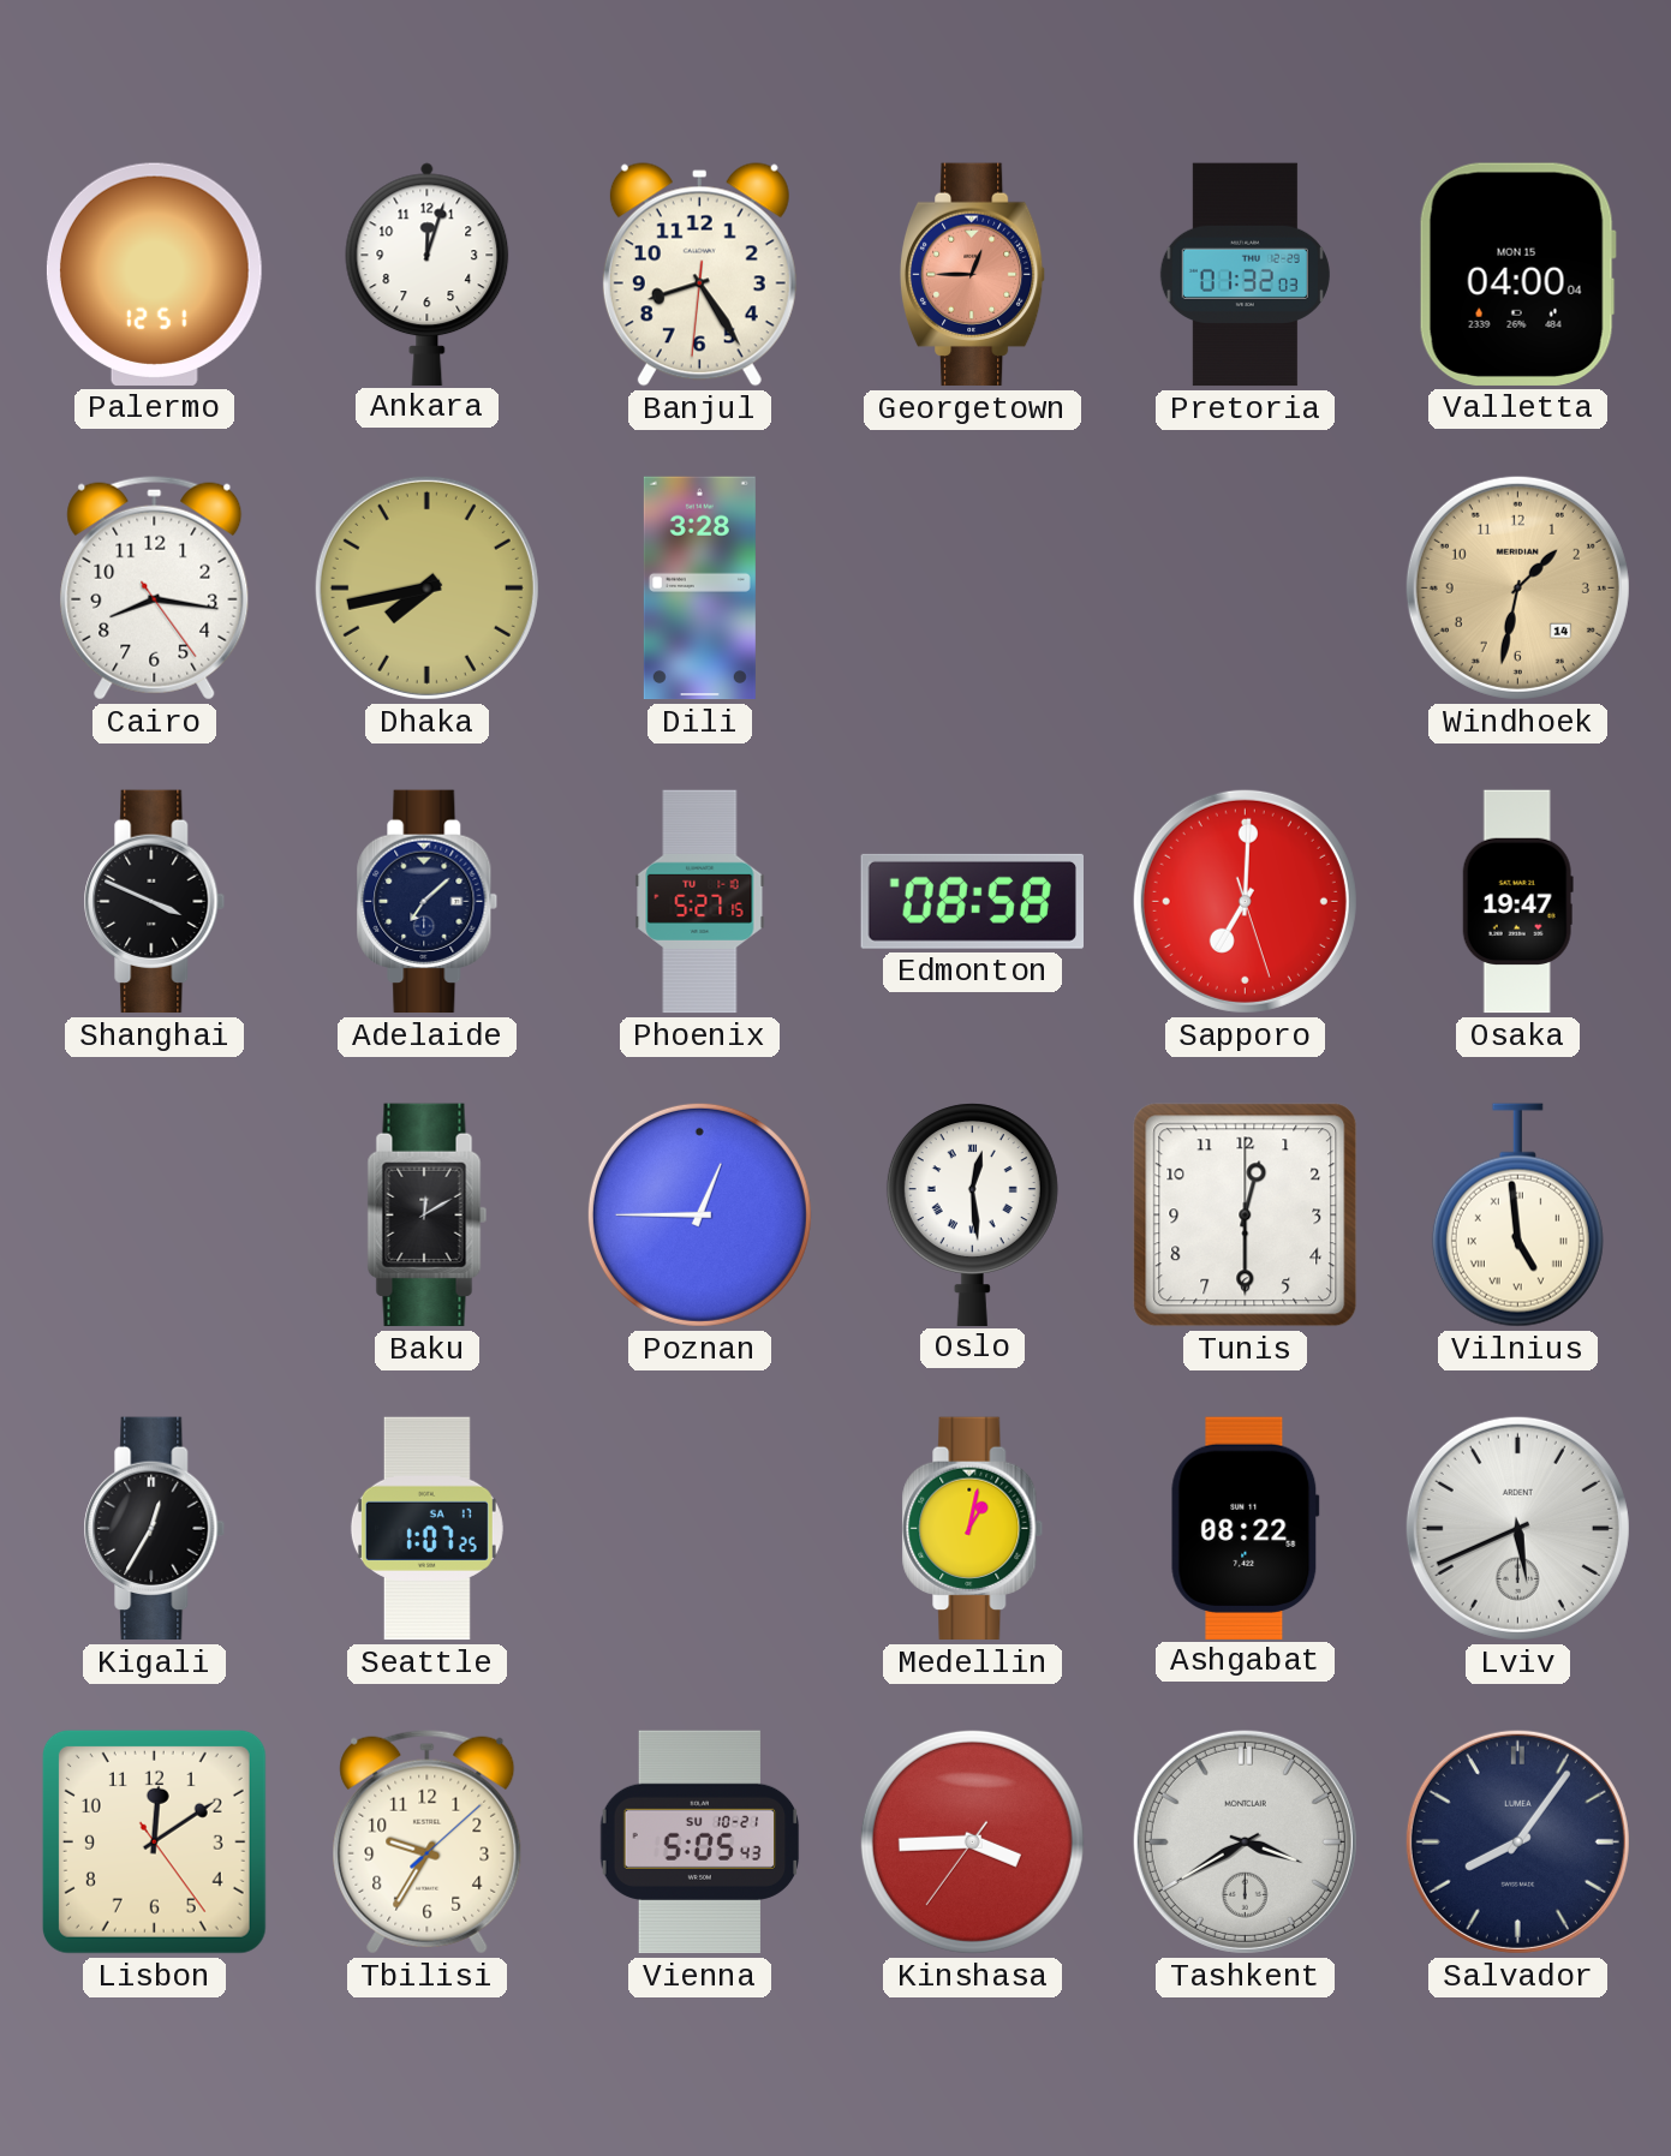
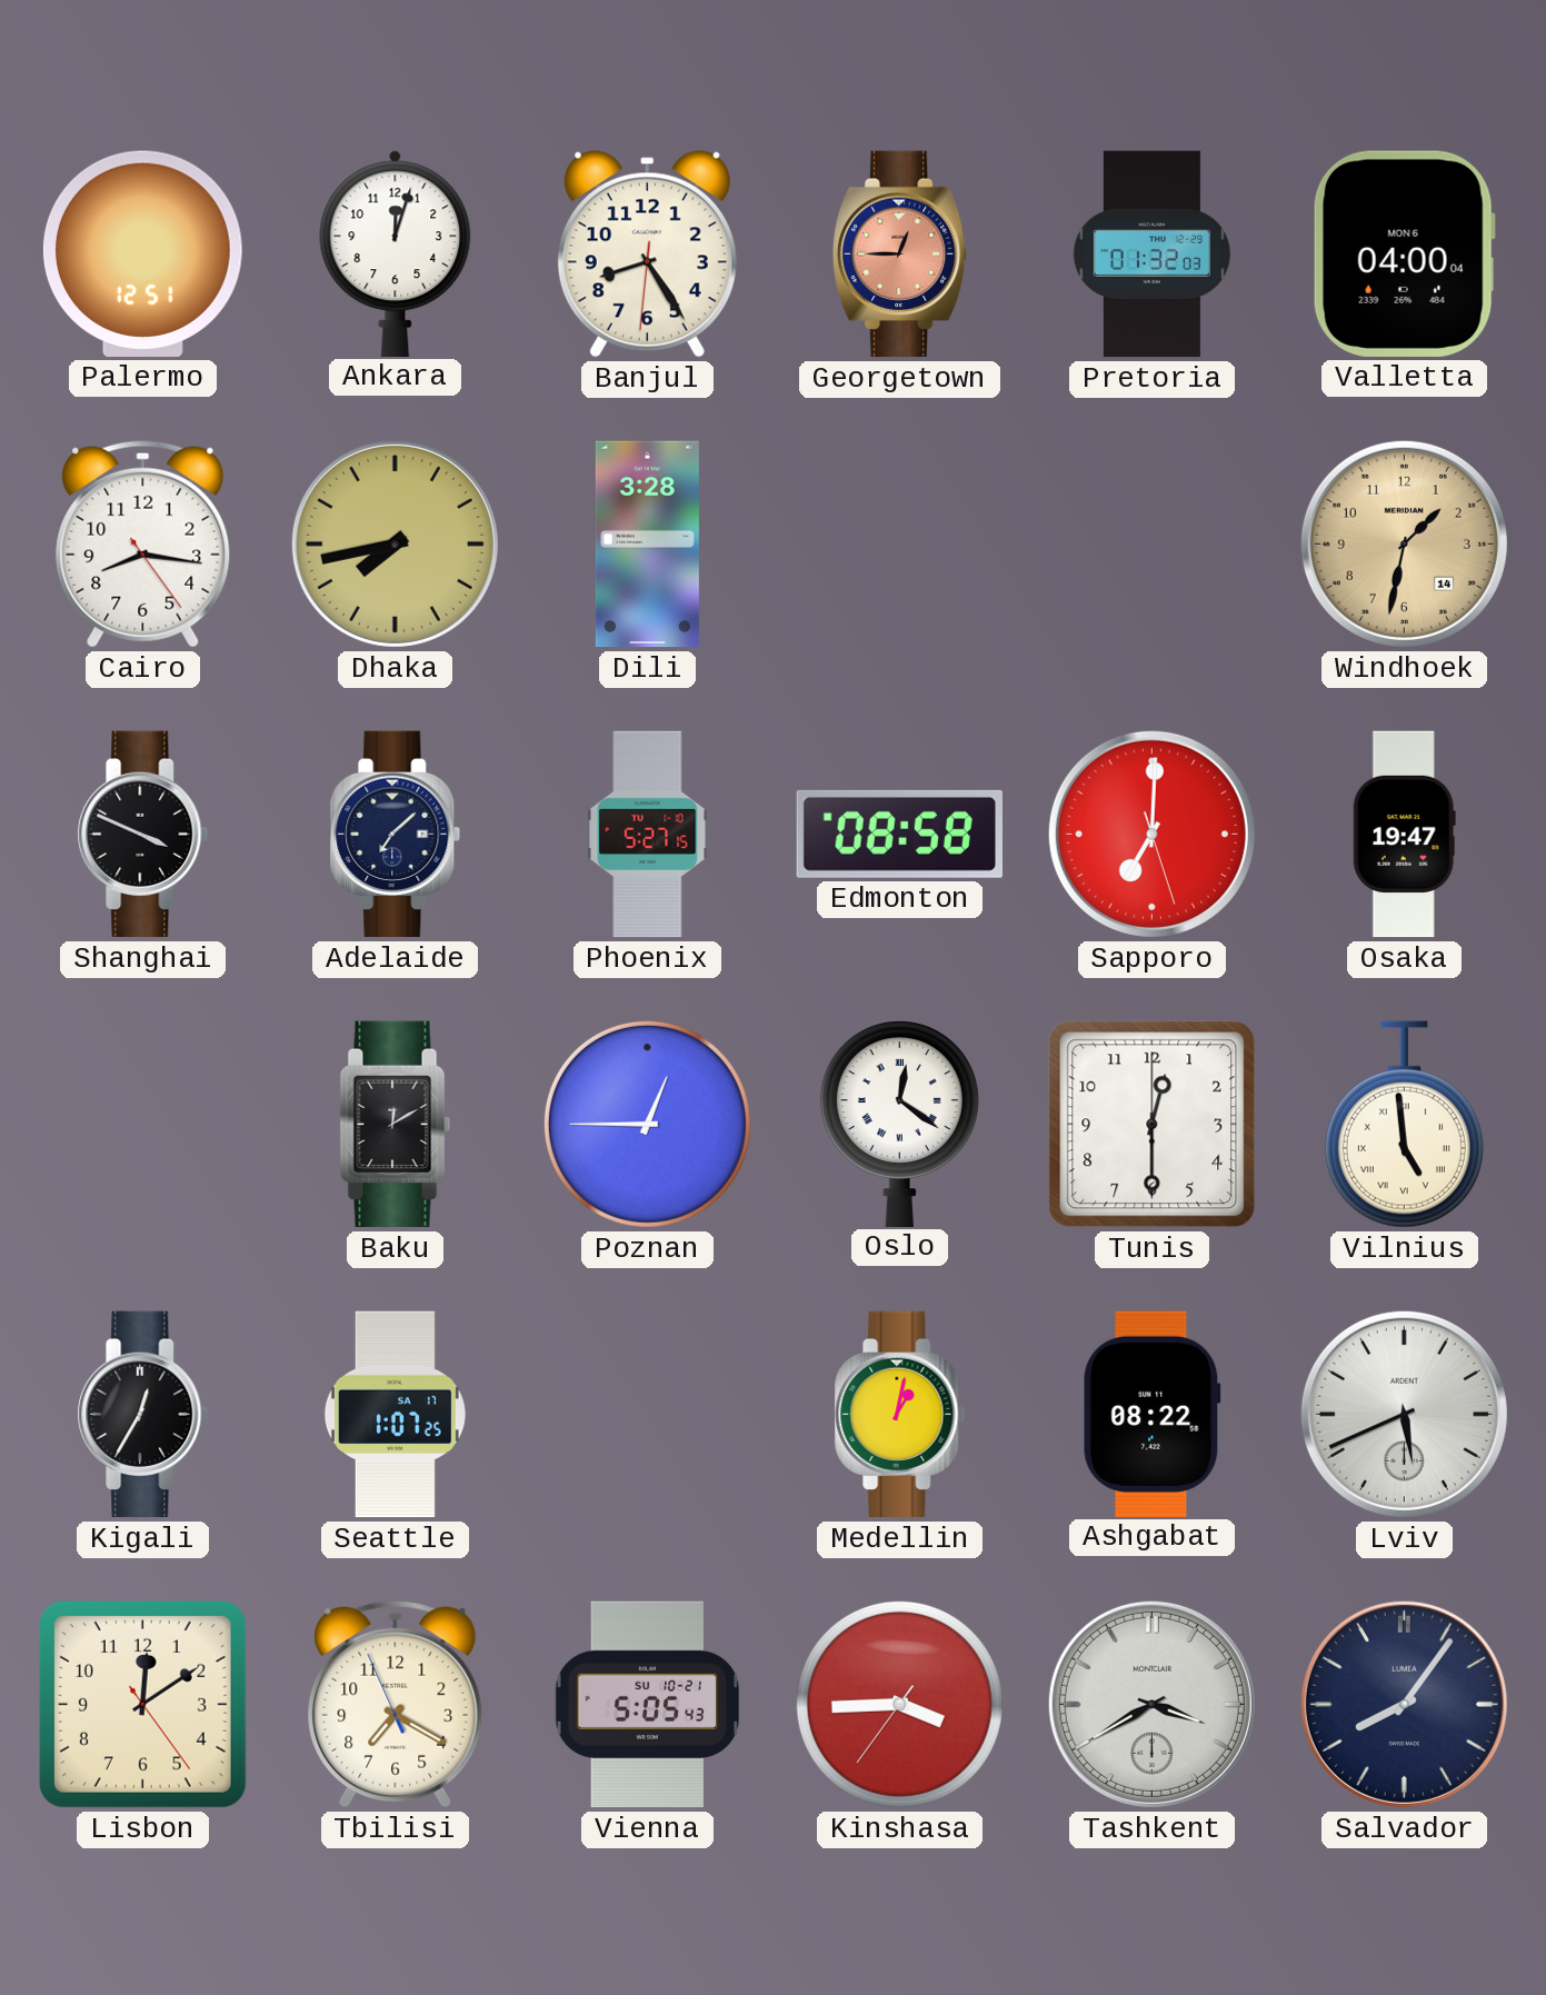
Valletta date: MON 15 -> MON 6
Oslo: 12:29 -> 12:21
Tbilisi: 9:35 -> 7:19
